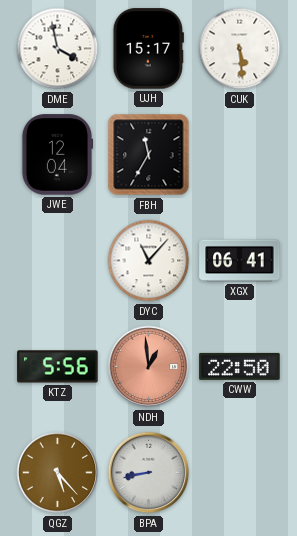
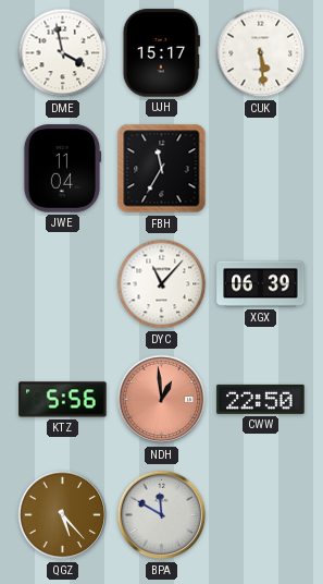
JWE: 12:04 -> 11:04
XGX: 06:41 -> 06:39
BPA: 8:43 -> 11:50
